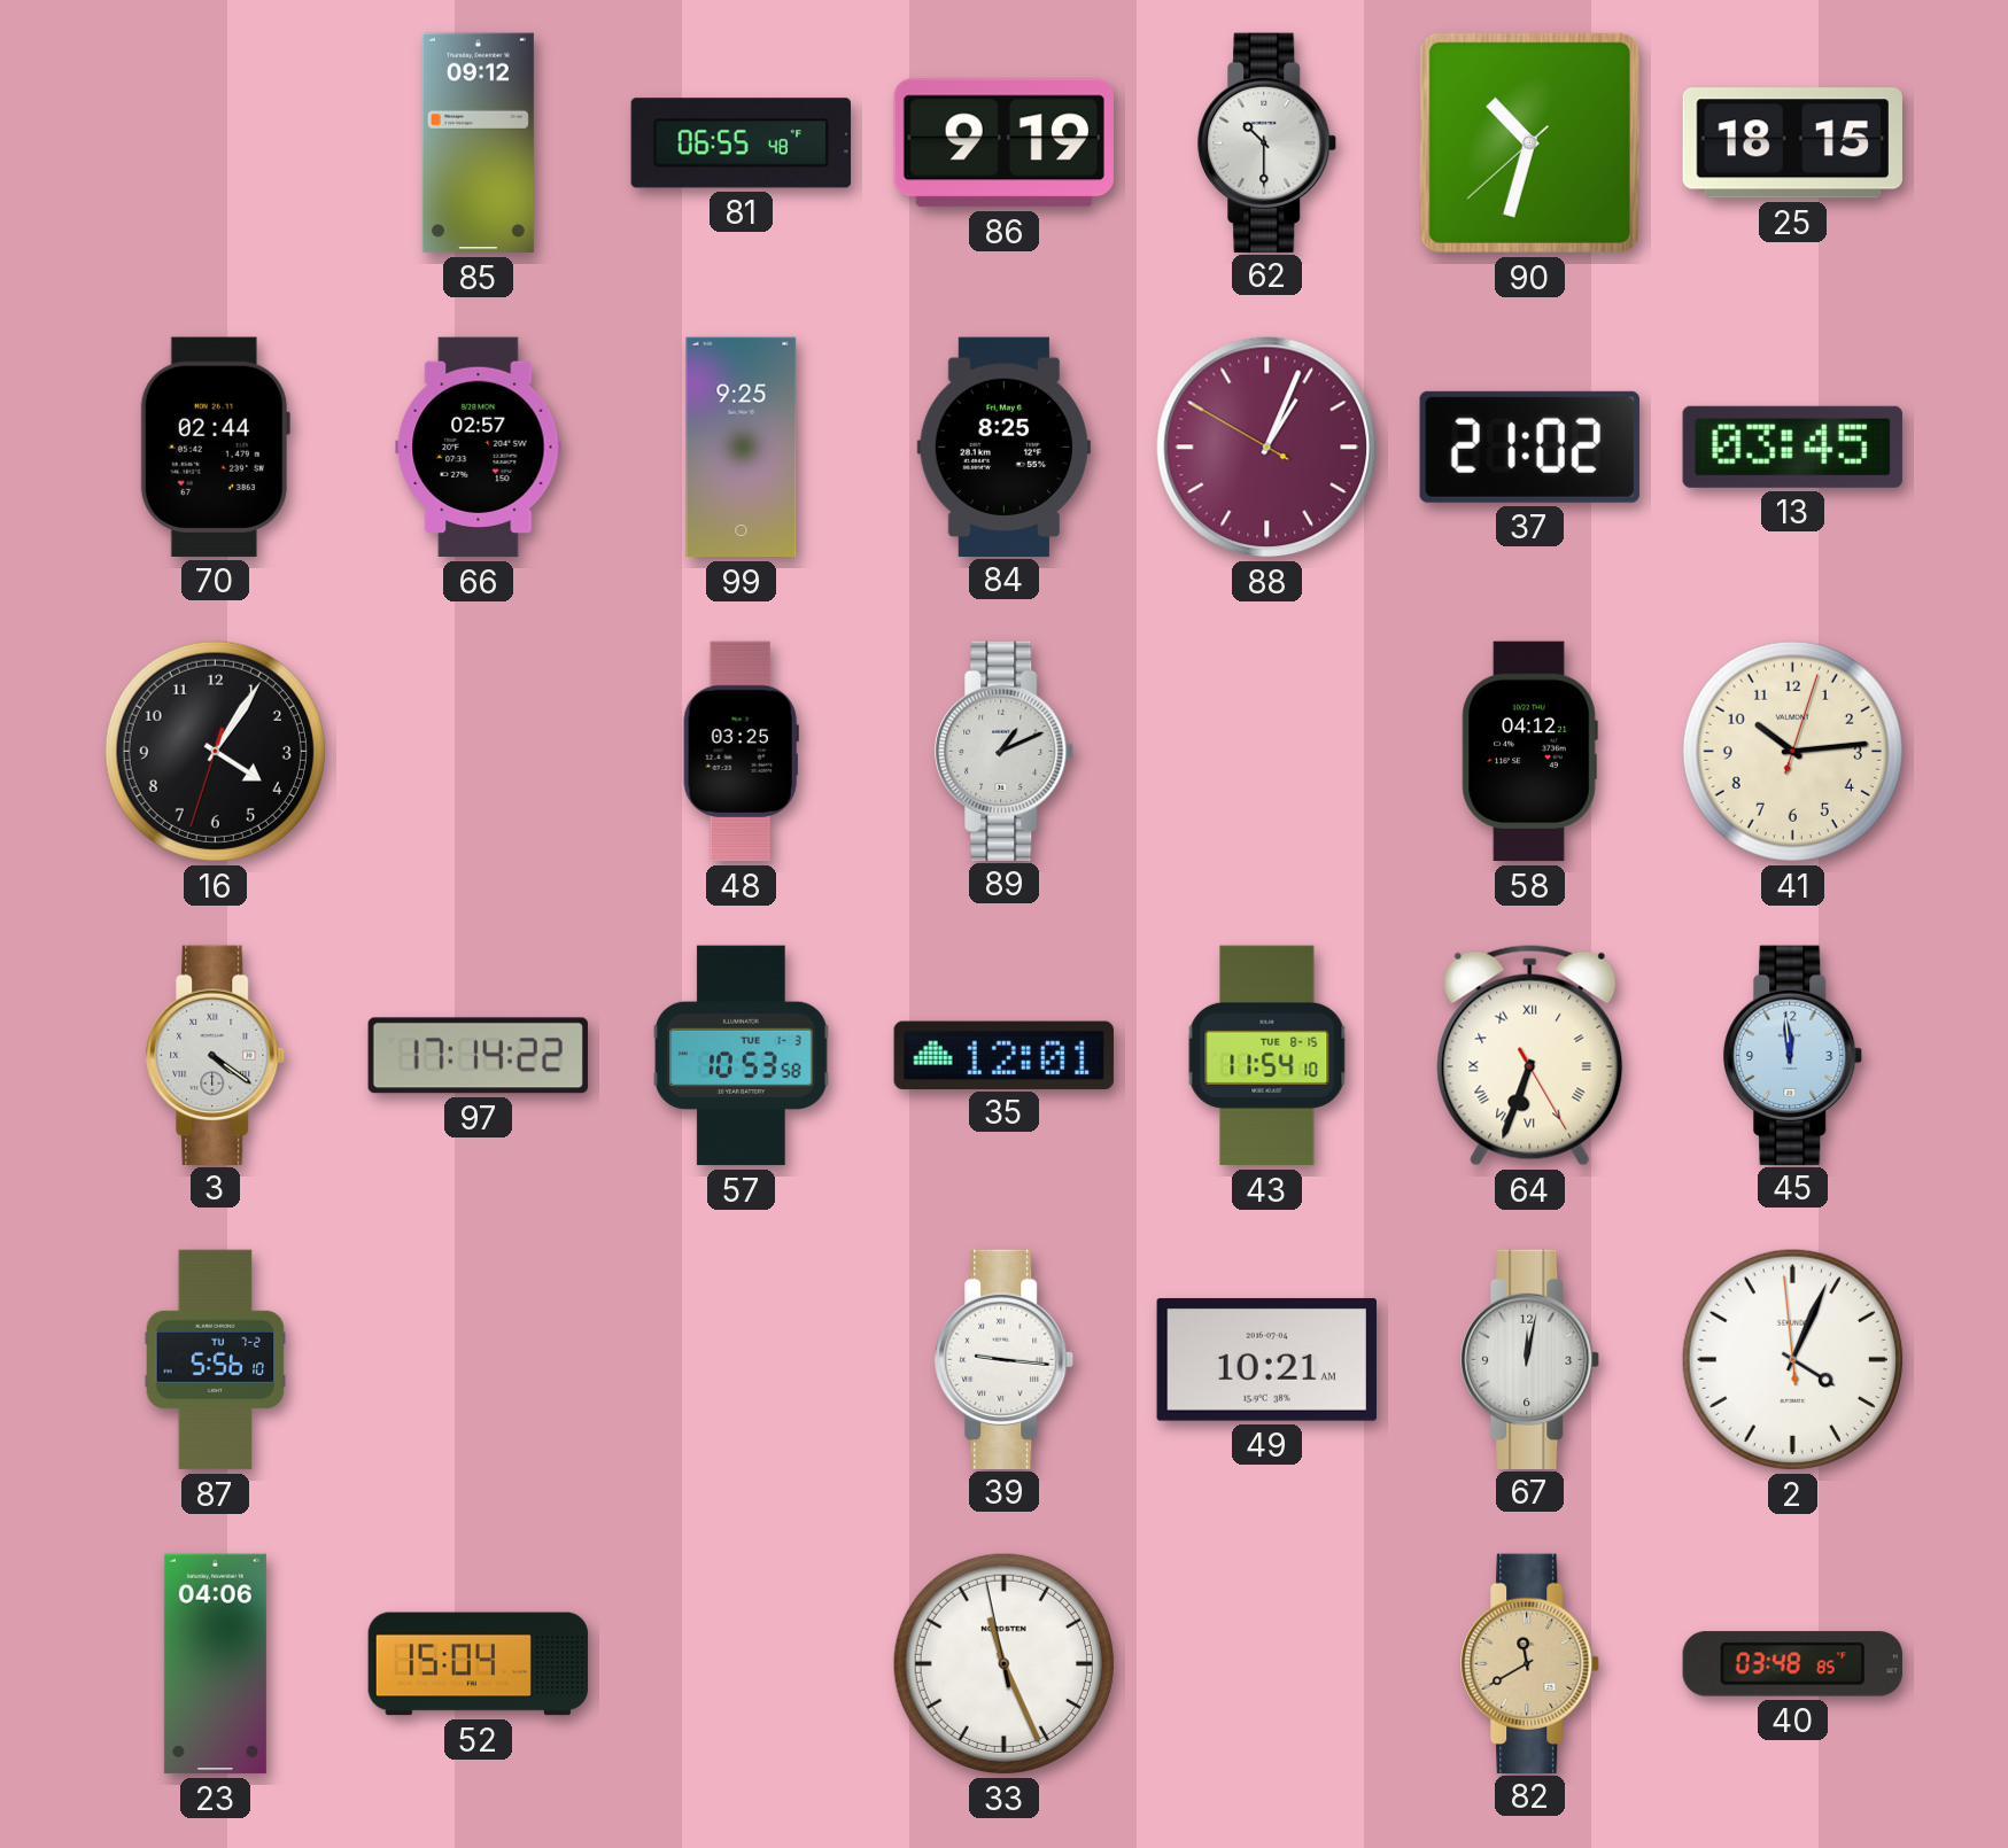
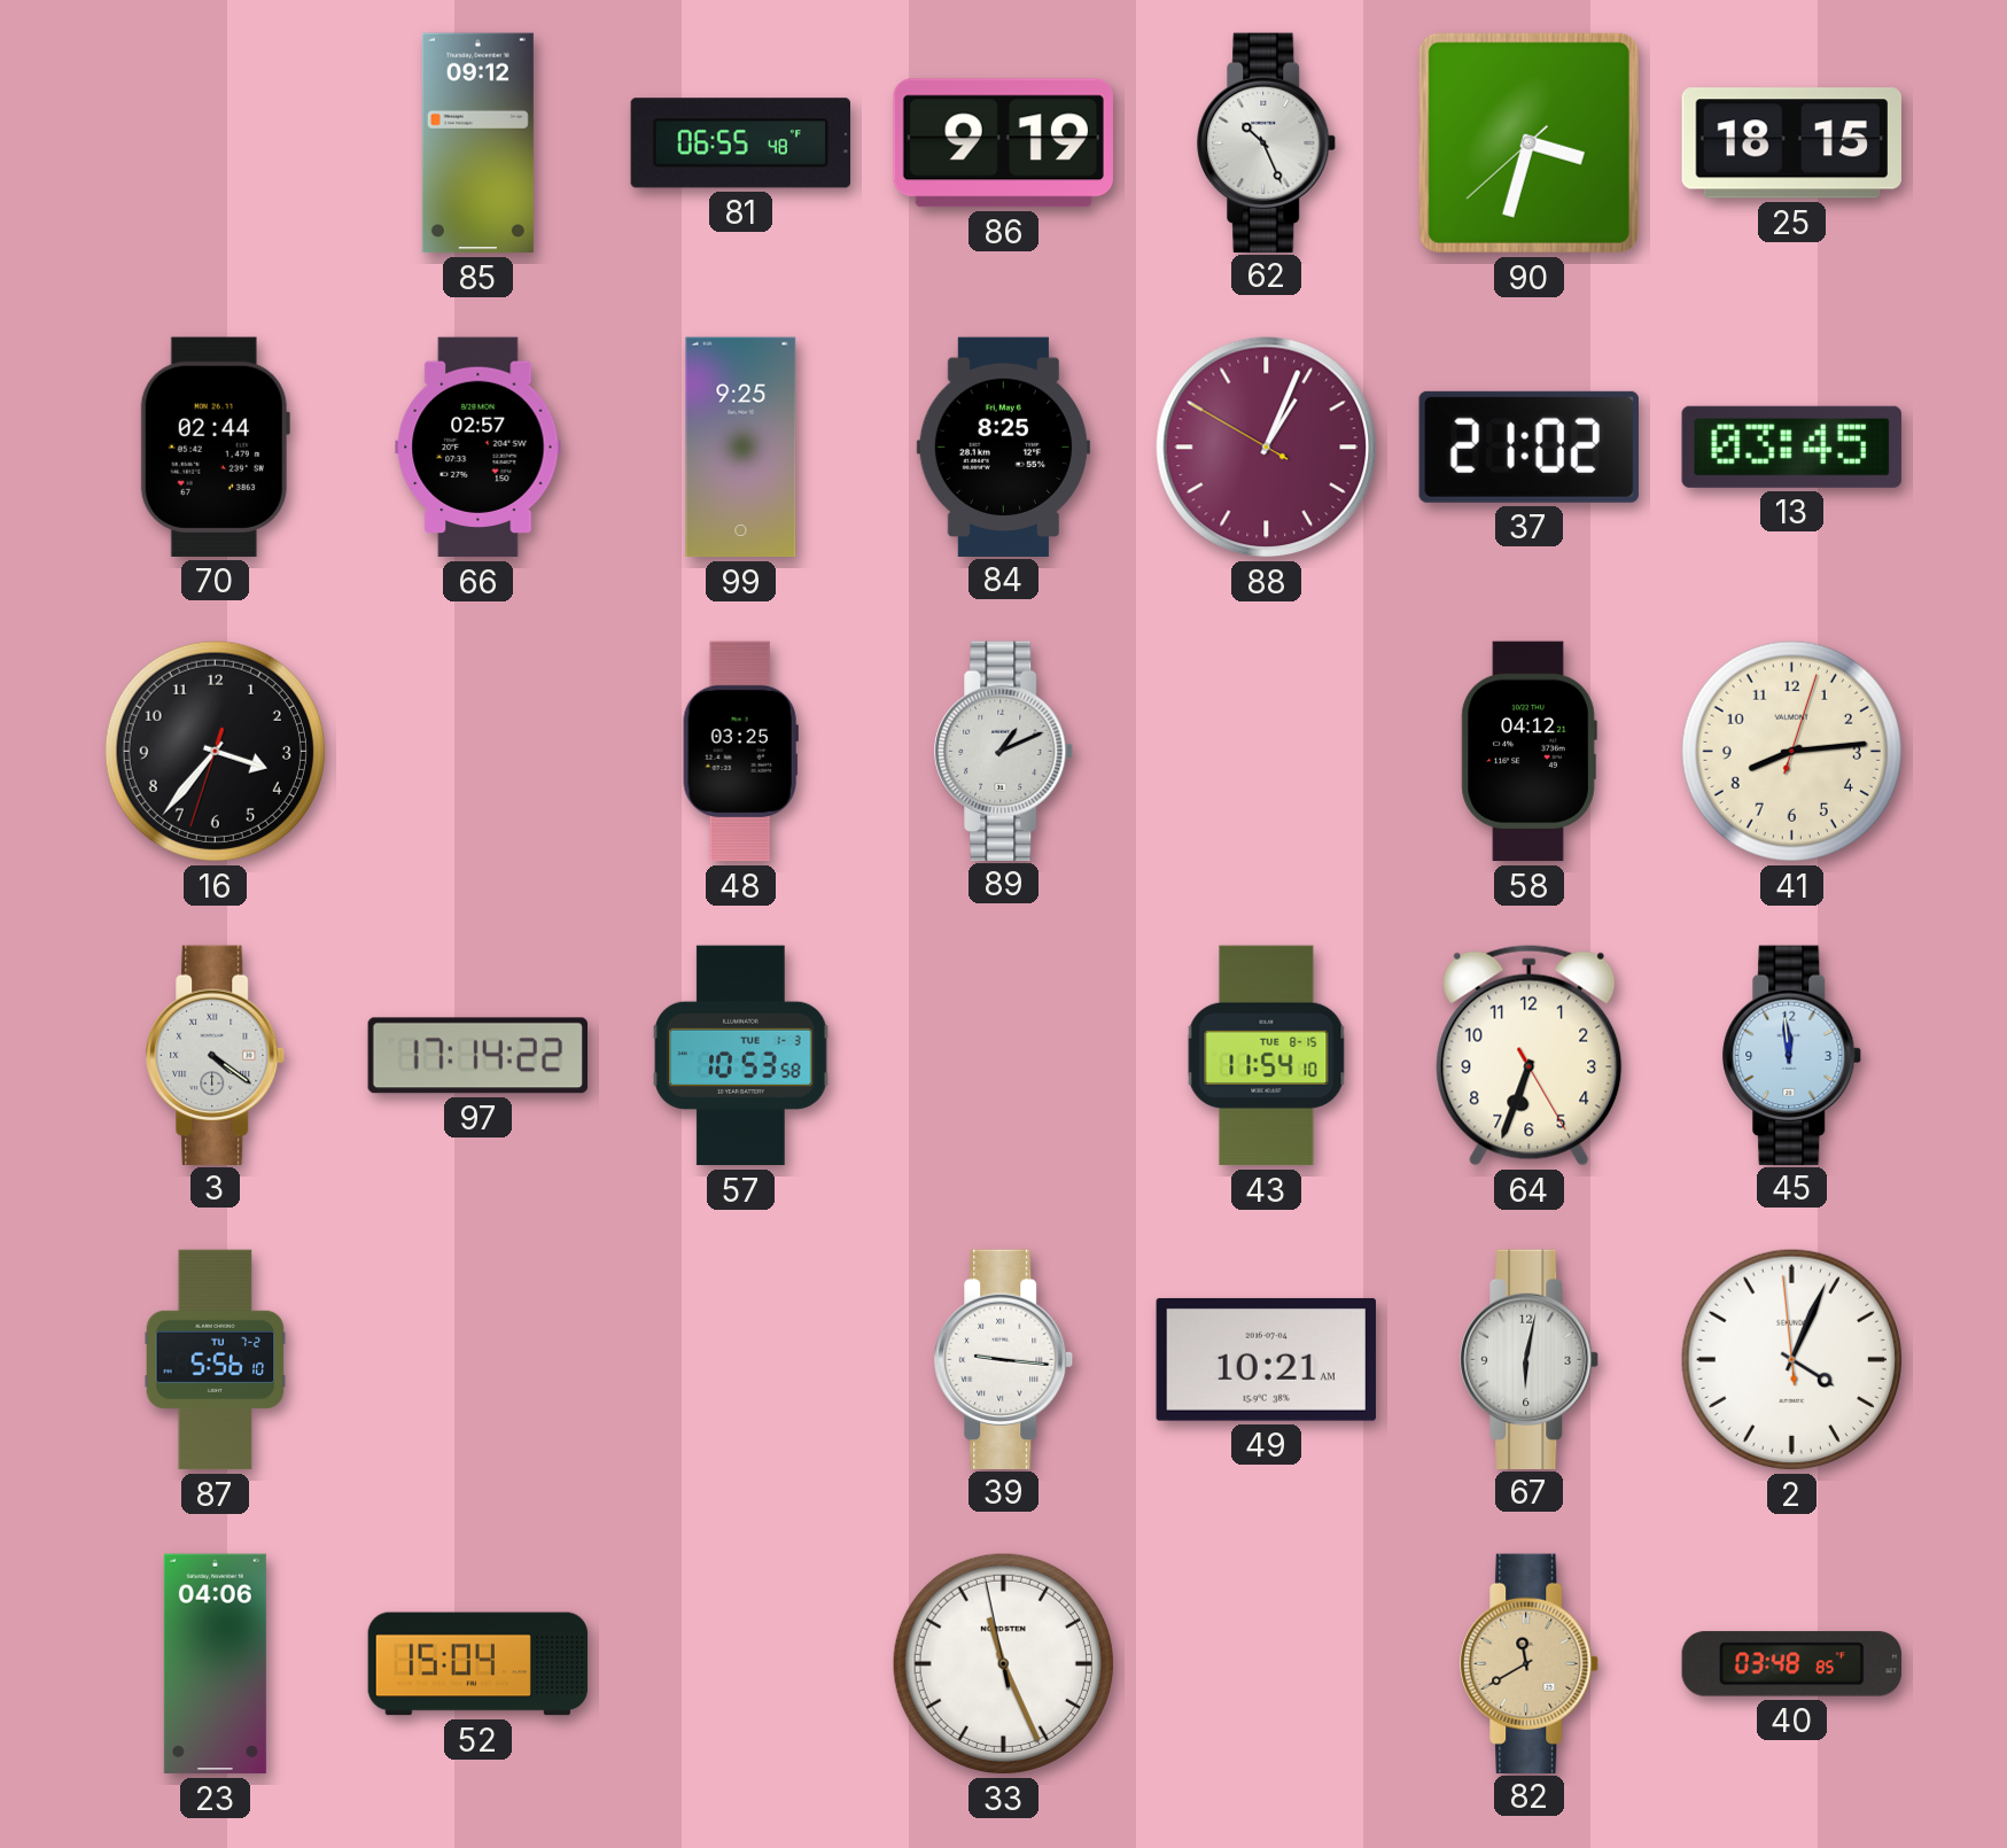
62: 10:30 -> 10:26
90: 10:32 -> 3:32
16: 4:05 -> 3:36
41: 10:14 -> 8:14
35: 12:01 -> none
64 numerals: Roman -> Arabic
67: 12:02 -> 6:02
